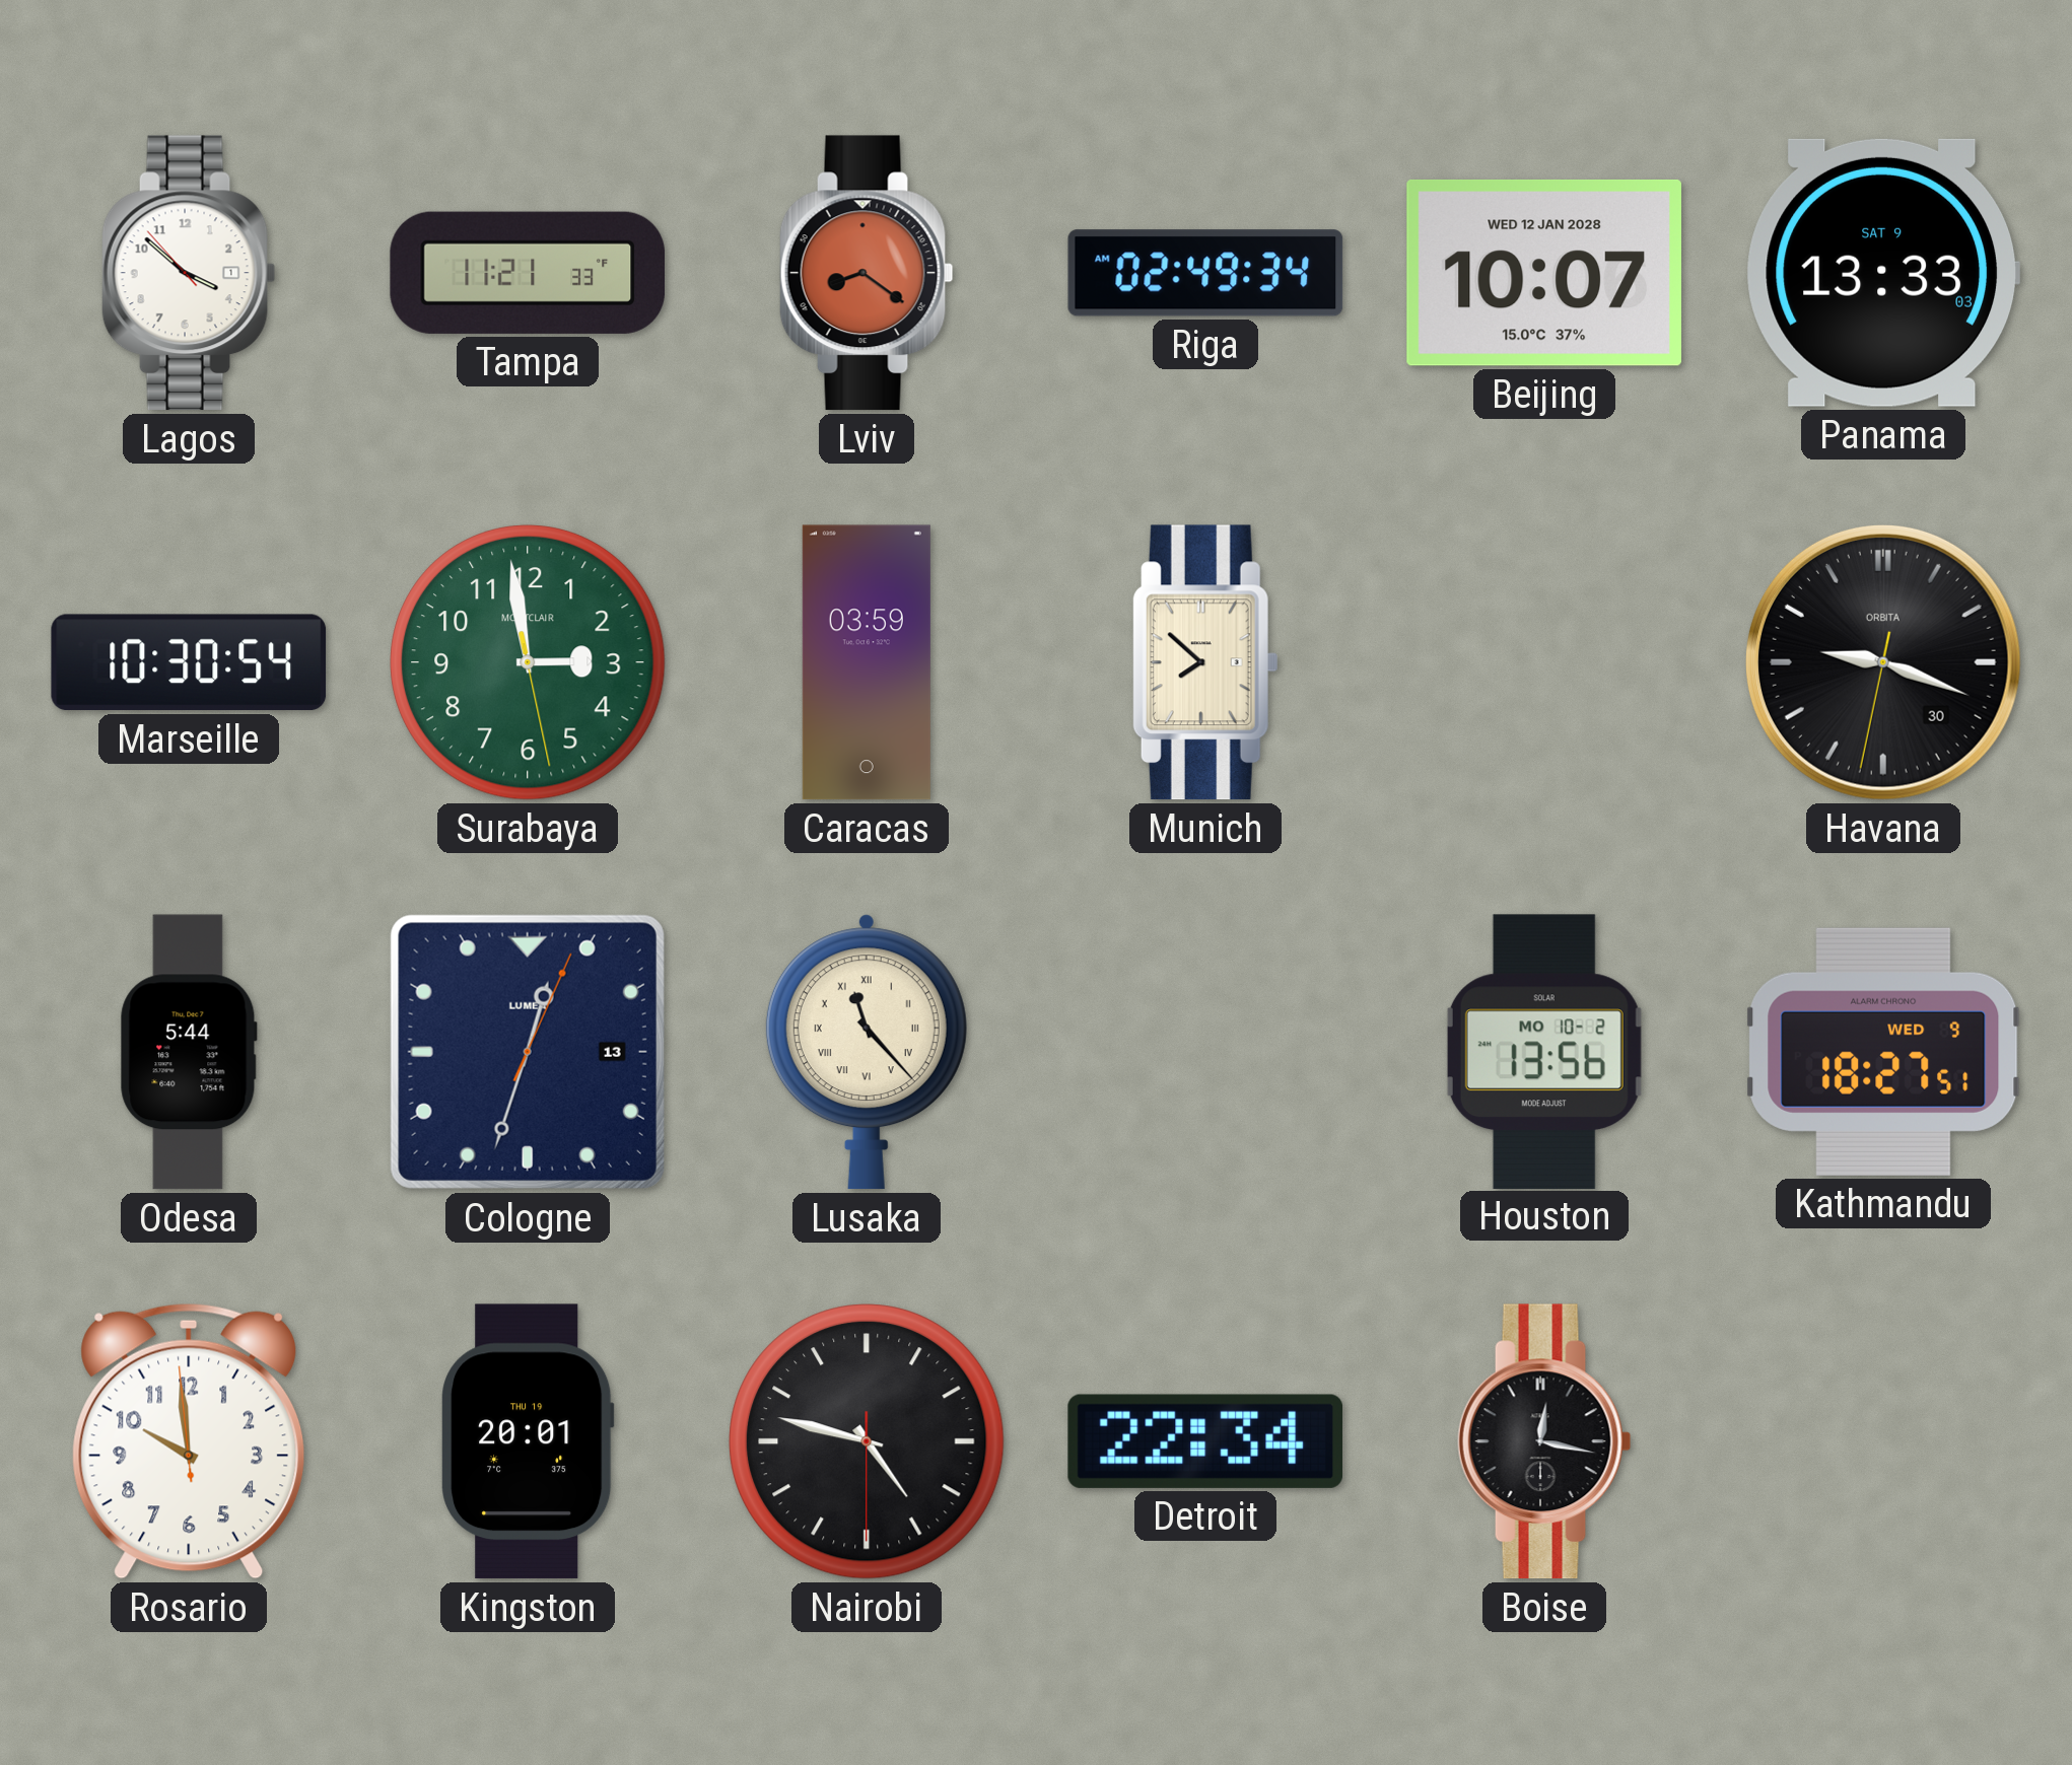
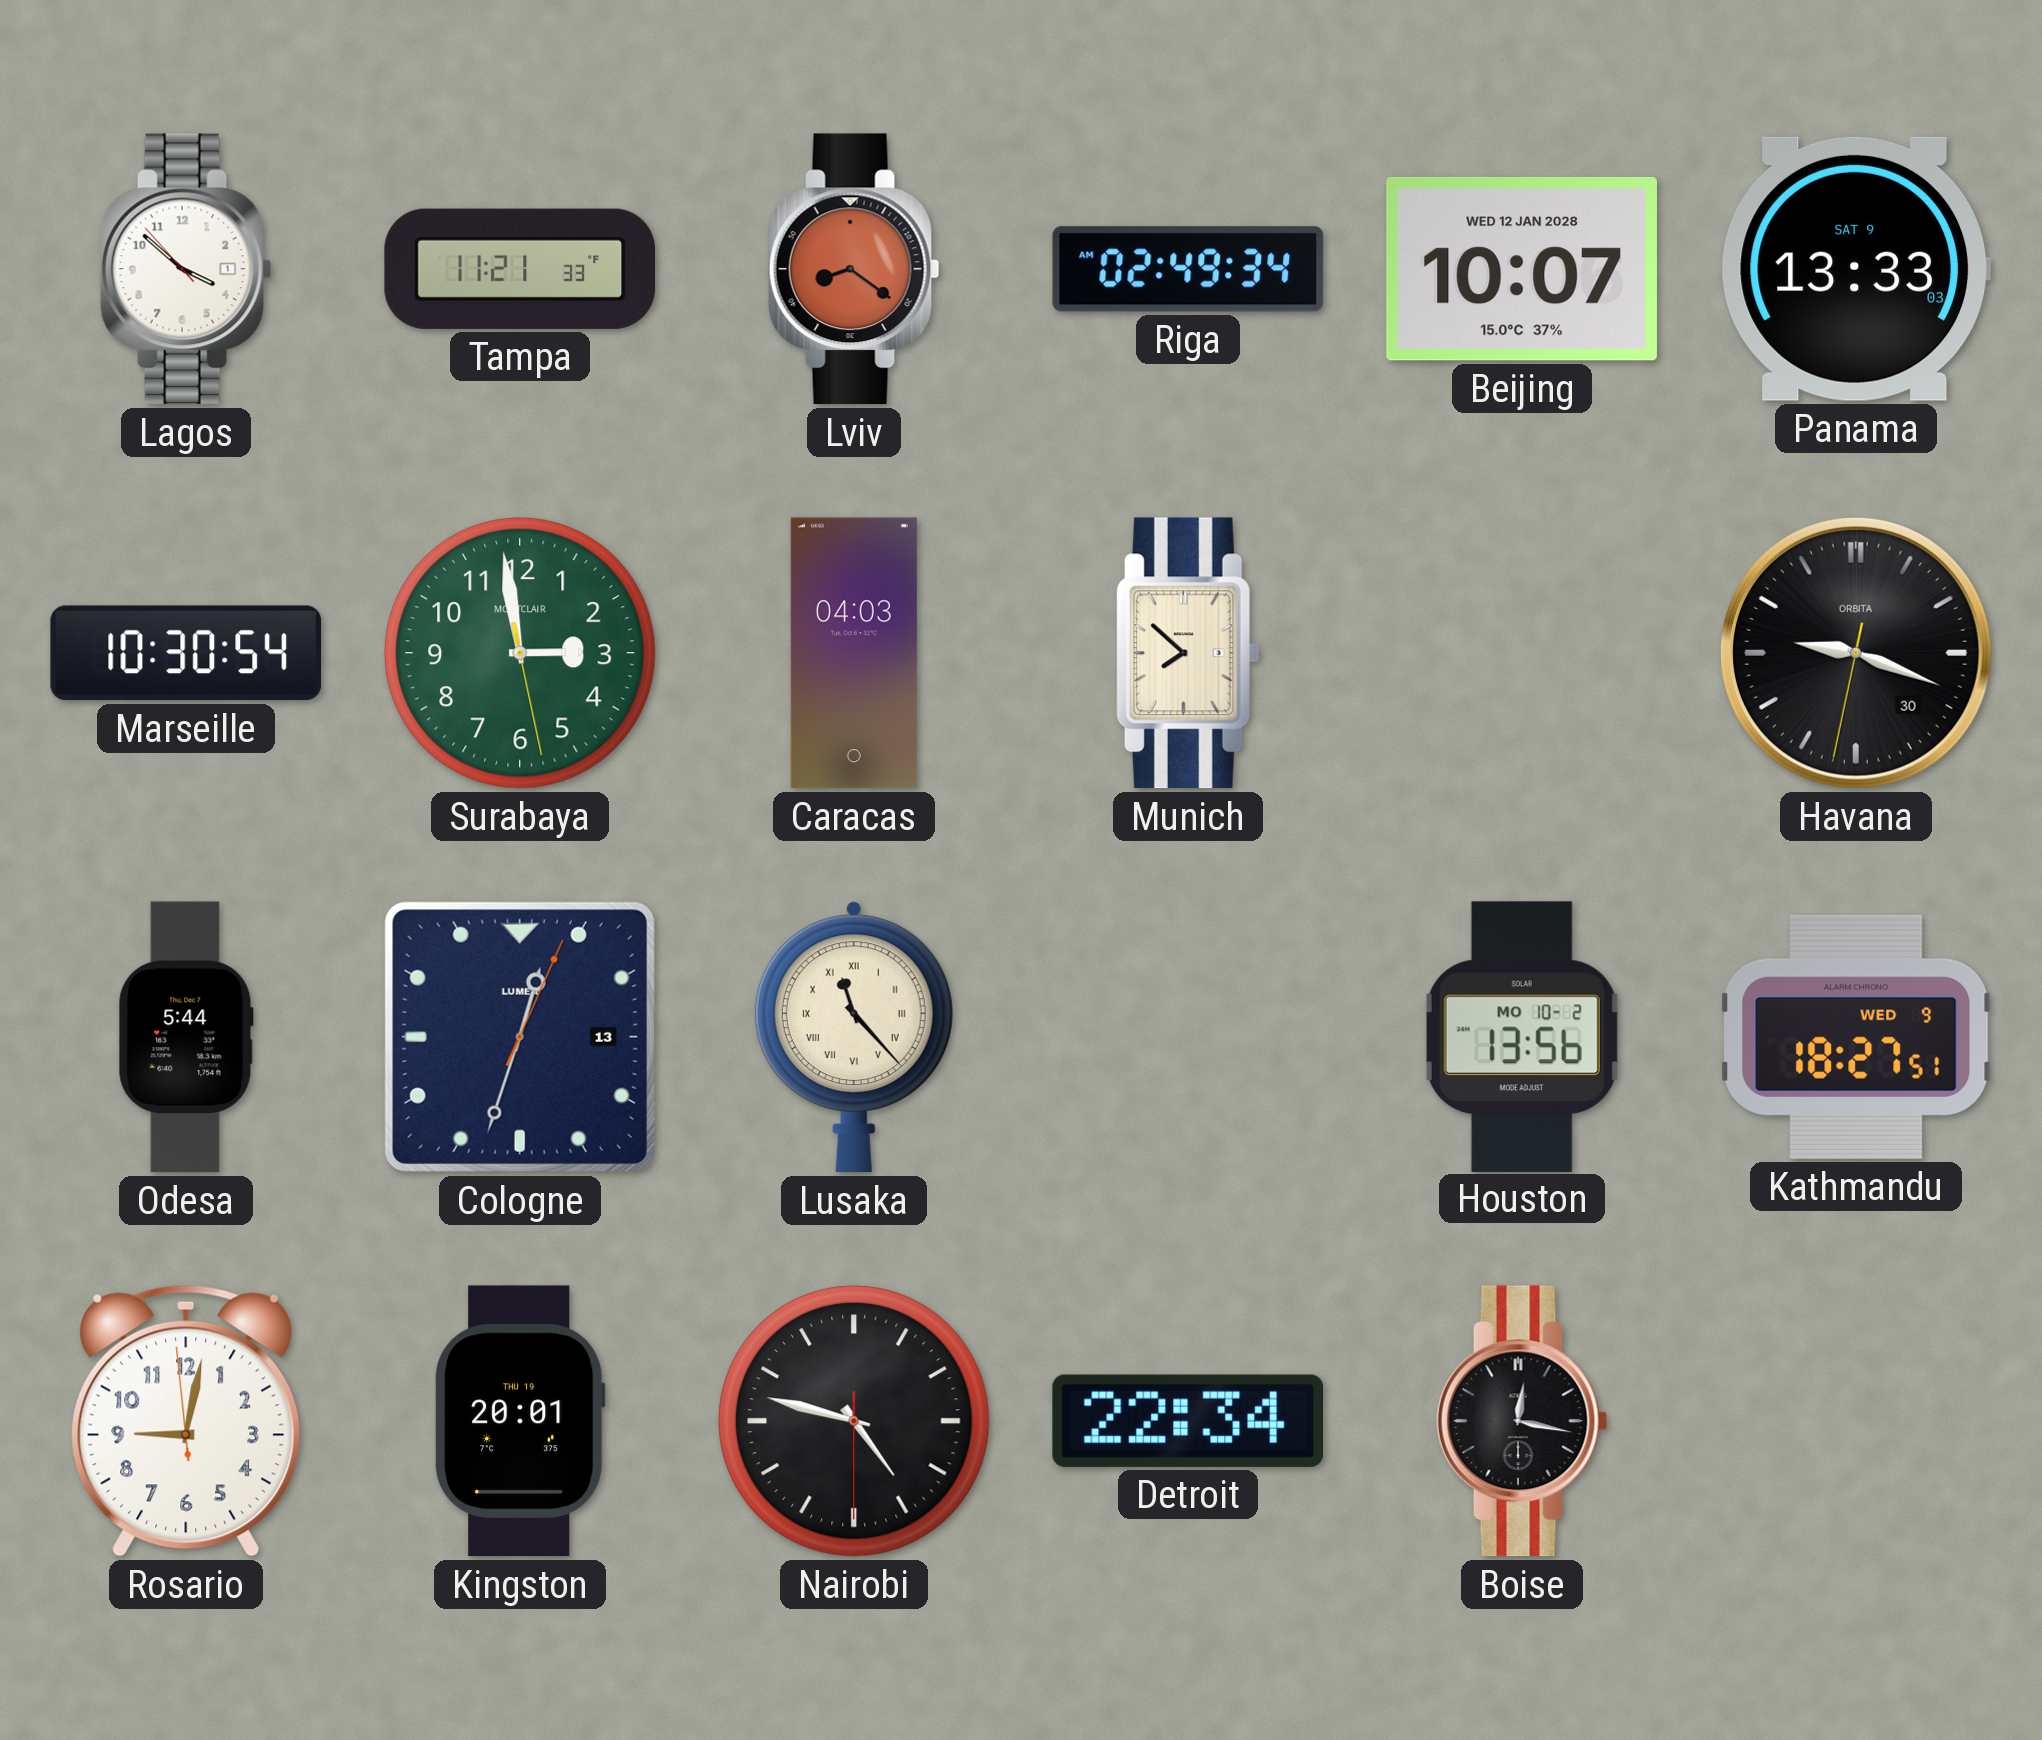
Caracas: 03:59 -> 04:03
Rosario: 9:58 -> 9:01
